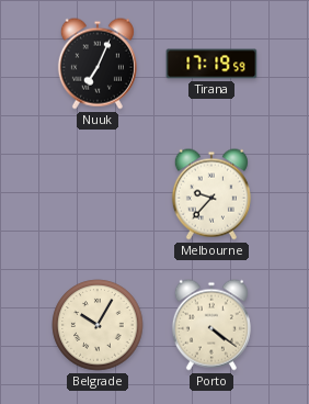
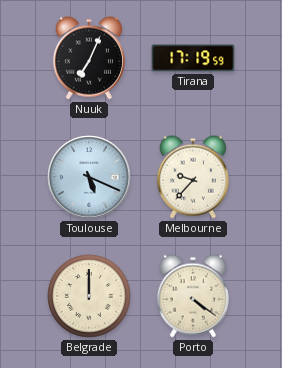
Toulouse: none -> 5:19
Belgrade: 10:05 -> 12:00
